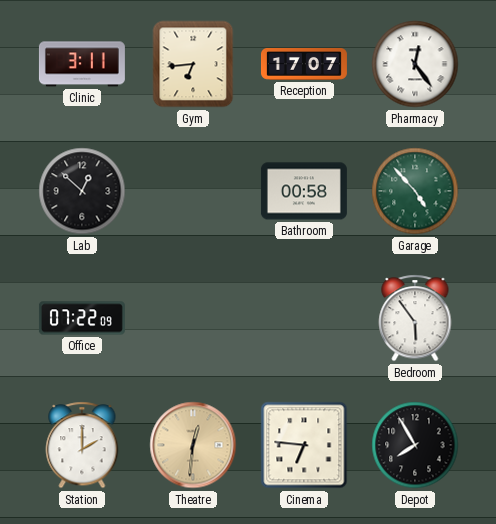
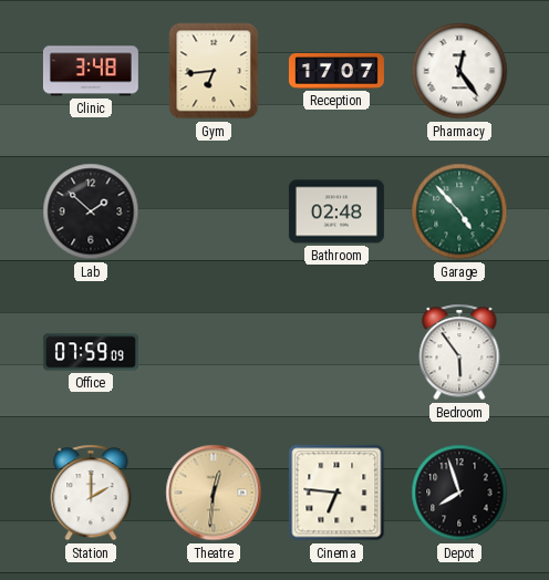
Clinic: 3:11 -> 3:48
Lab: 12:52 -> 1:52
Bathroom: 00:58 -> 02:48
Office: 07:22 -> 07:59
Depot: 7:55 -> 7:57
